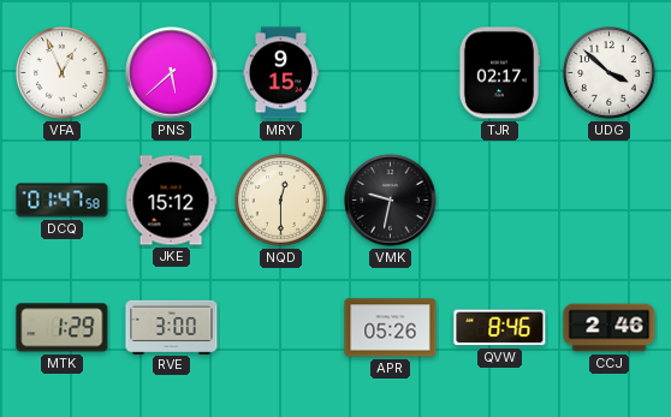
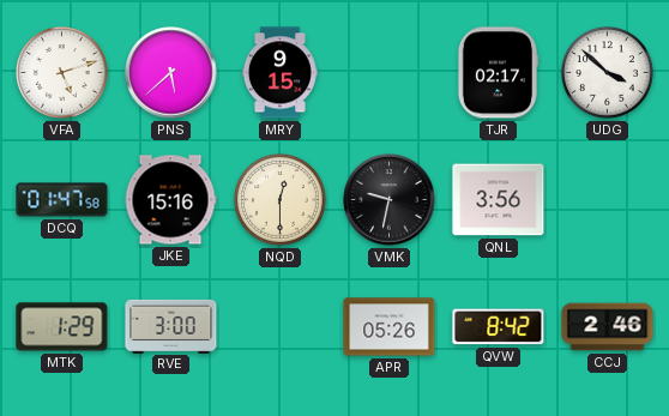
VFA: 12:56 -> 5:12
JKE: 15:12 -> 15:16
QNL: none -> 3:56
QVW: 8:46 -> 8:42
